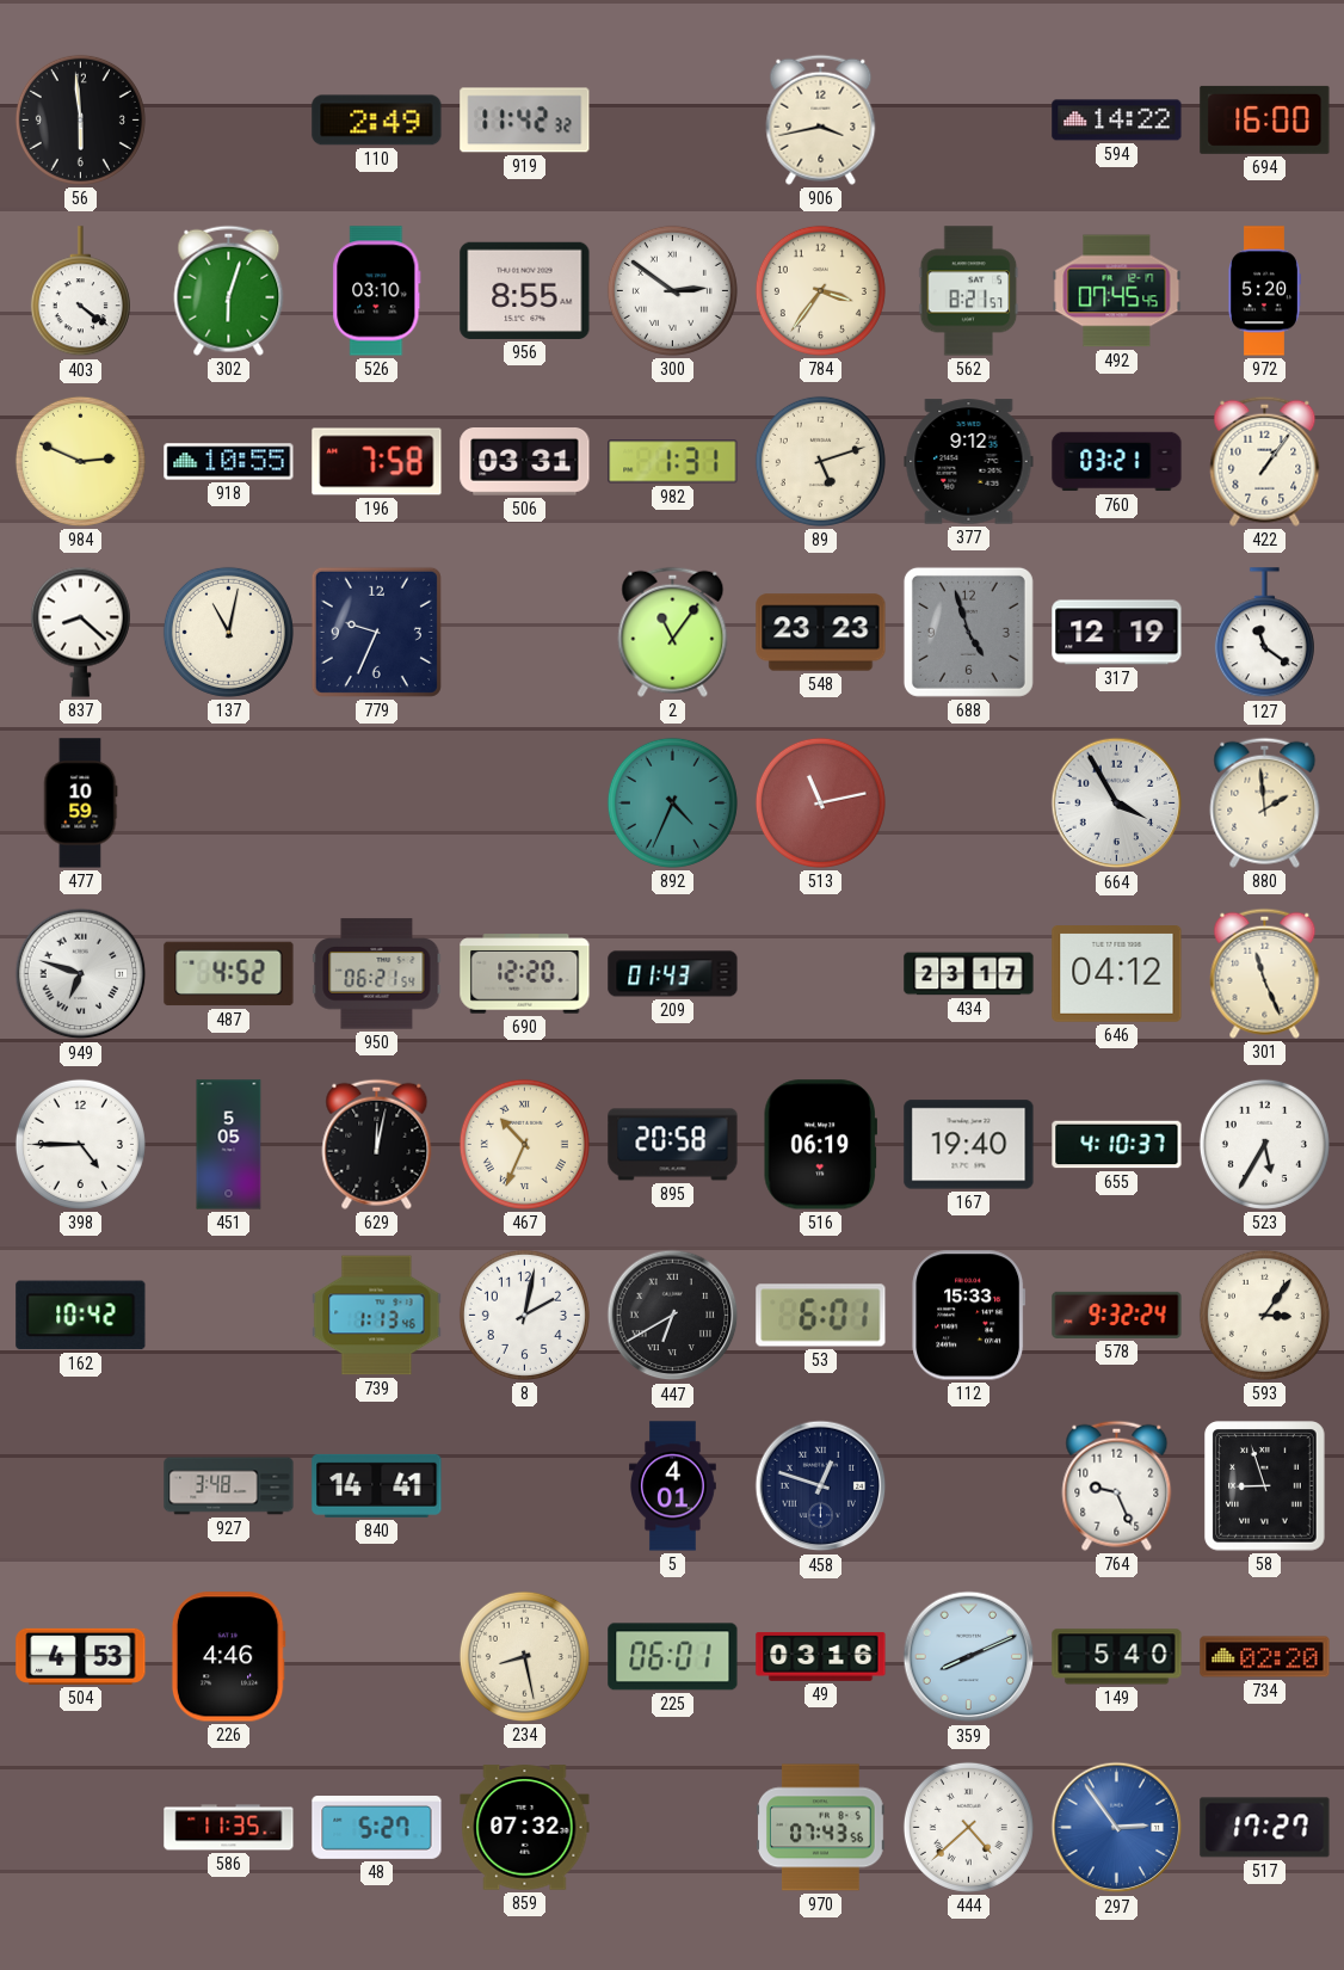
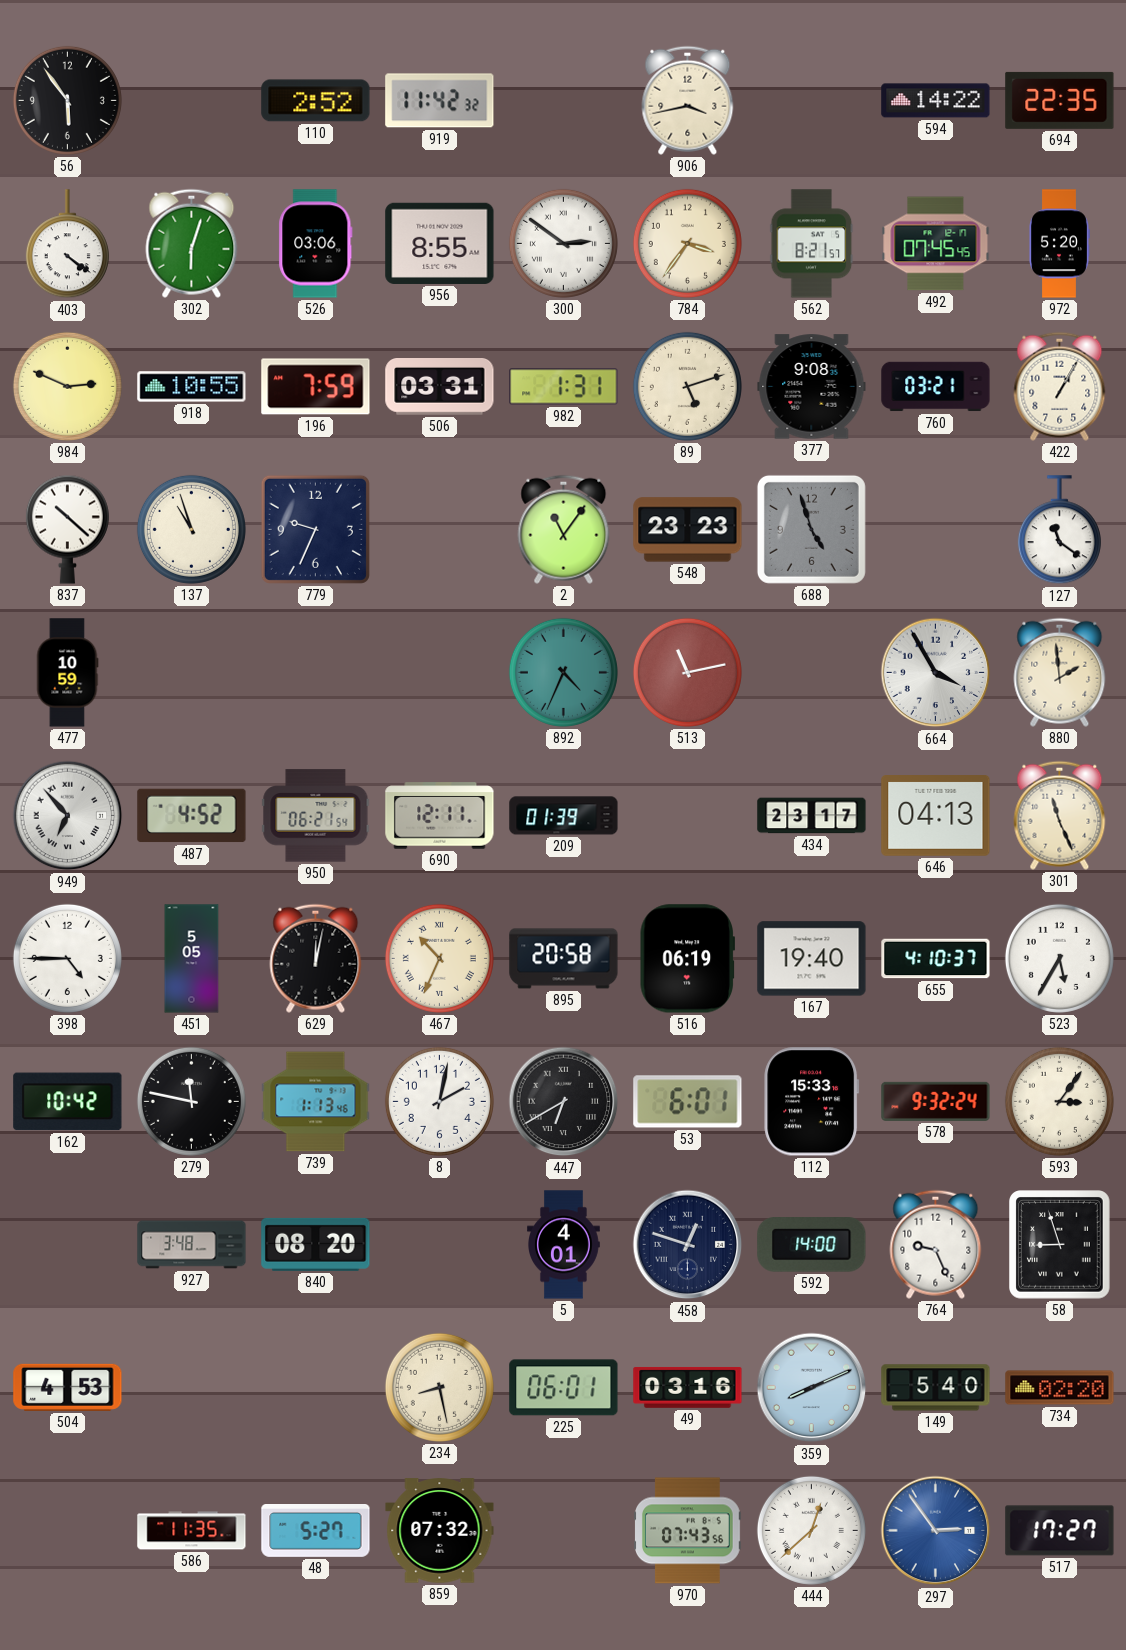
56: 5:59 -> 5:54
110: 2:49 -> 2:52
694: 16:00 -> 22:35
526: 03:10 -> 03:06
196: 7:58 -> 7:59
377: 9:12 -> 9:08
422: 1:06 -> 1:05
837: 8:22 -> 10:22
137: 11:02 -> 10:57
317: 12:19 -> none
949: 6:48 -> 6:53
690: 12:20 -> 12:11
209: 01:43 -> 01:39
646: 04:12 -> 04:13
279: none -> 11:47
840: 14:41 -> 08:20
592: none -> 14:00
226: 4:46 -> none
444: 4:38 -> 12:38
